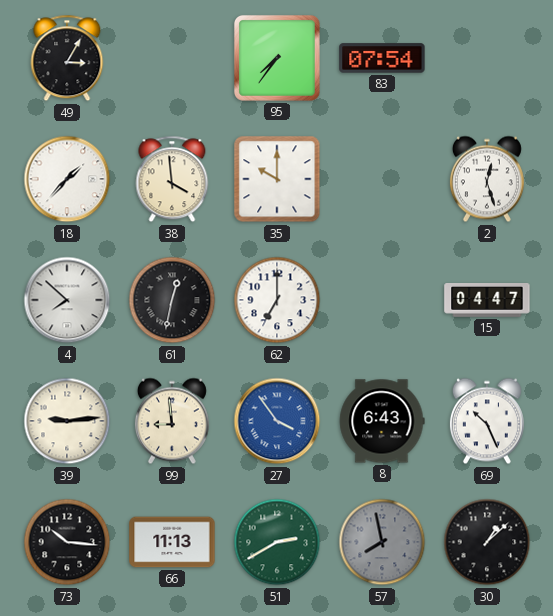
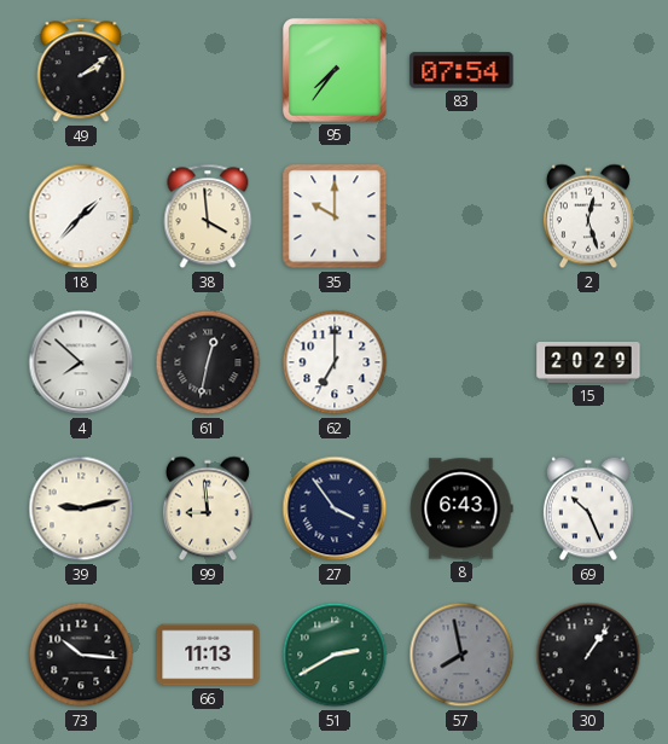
49: 3:05 -> 2:09
15: 04:47 -> 20:29
39: 9:14 -> 9:13
27 dial: blue -> navy
30: 1:08 -> 1:06
